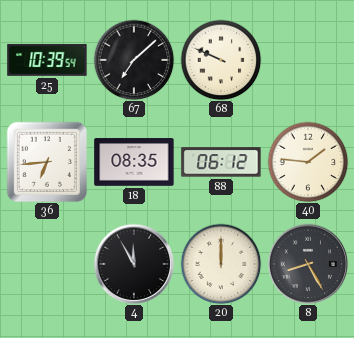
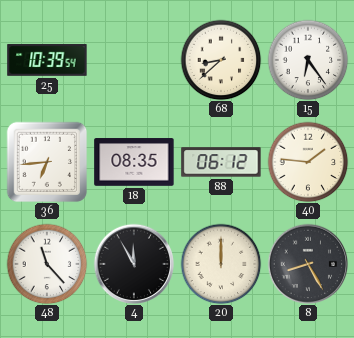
67: 7:08 -> none
68: 9:49 -> 8:38
15: none -> 6:24
48: none -> 11:23
